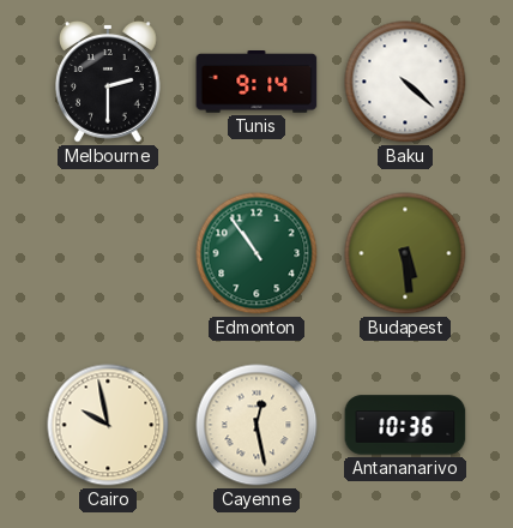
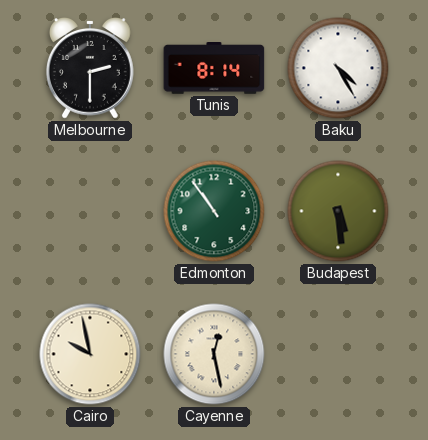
Tunis: 9:14 -> 8:14
Baku: 4:22 -> 4:25
Antananarivo: 10:36 -> none
